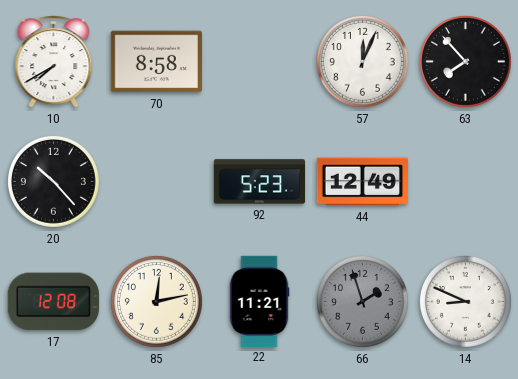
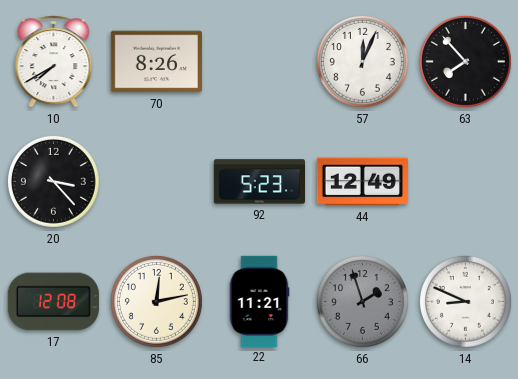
70: 8:58 -> 8:26
20: 10:23 -> 3:23
